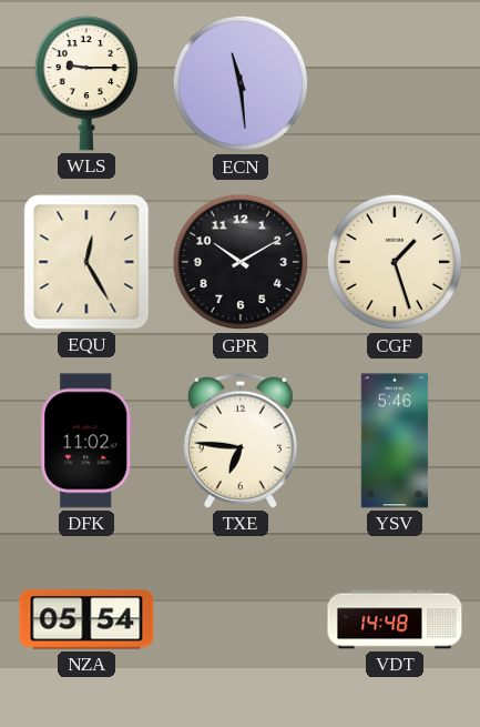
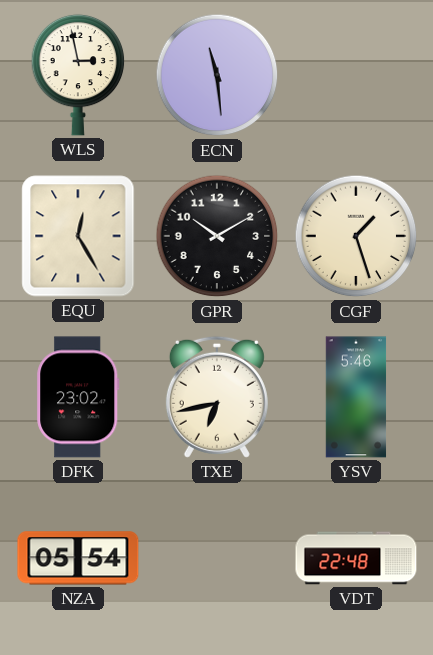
WLS: 9:15 -> 2:58
DFK: 11:02 -> 23:02
TXE: 6:46 -> 6:43
VDT: 14:48 -> 22:48
